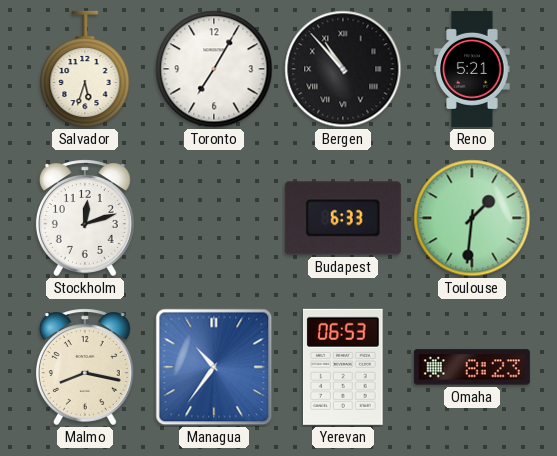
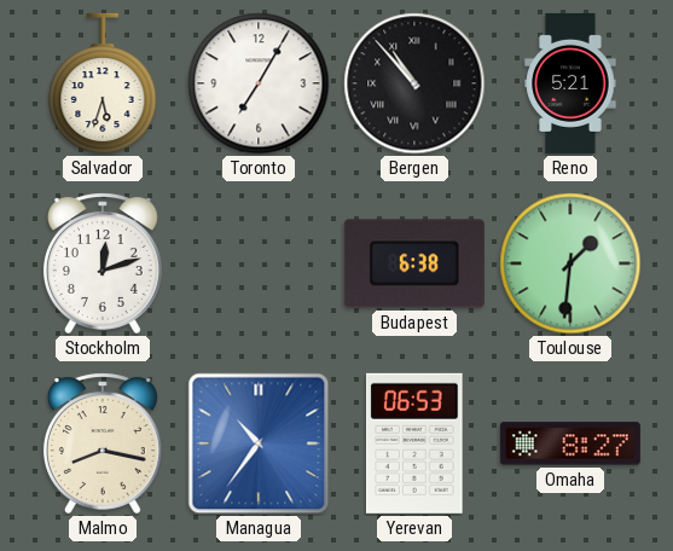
Budapest: 6:33 -> 6:38
Omaha: 8:23 -> 8:27
